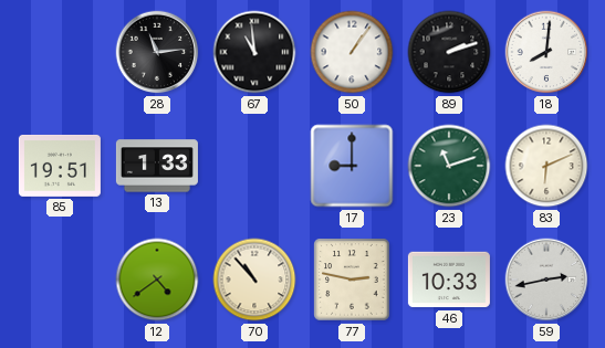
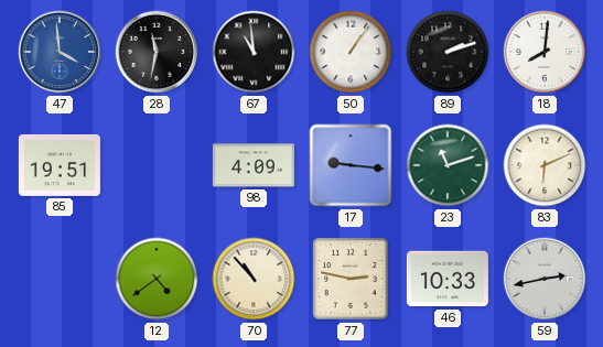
47: none -> 3:59
28: 11:14 -> 11:32
13: 1:33 -> none
98: none -> 4:09
17: 9:00 -> 9:16
